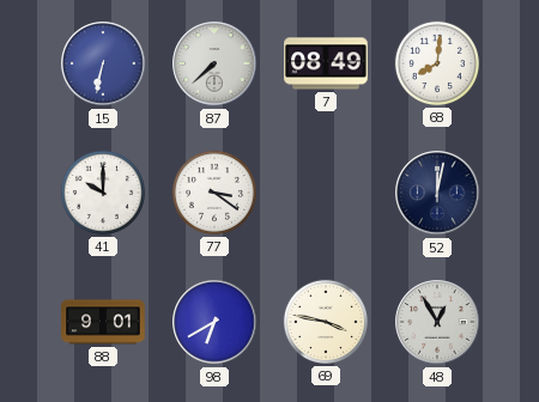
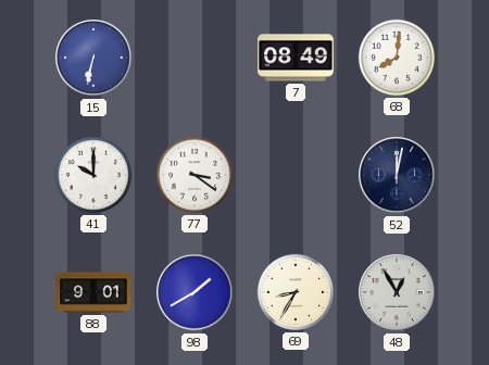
87: 7:38 -> none
98: 6:40 -> 1:40
69: 3:47 -> 8:35
